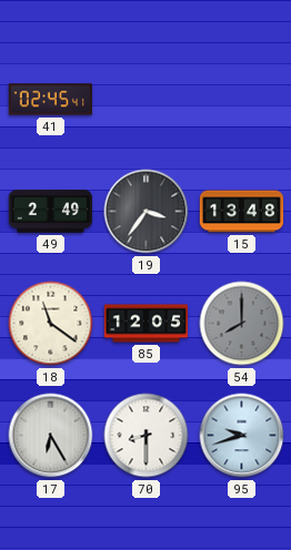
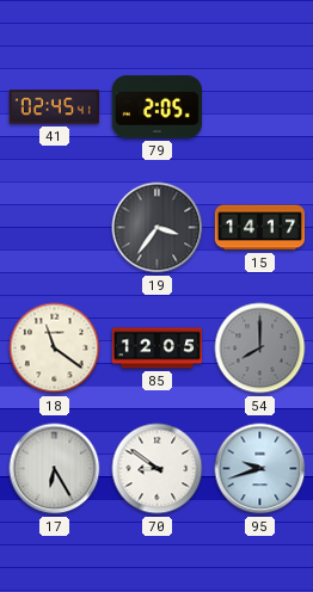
79: none -> 2:05
49: 2:49 -> none
15: 13:48 -> 14:17
70: 8:30 -> 8:51
